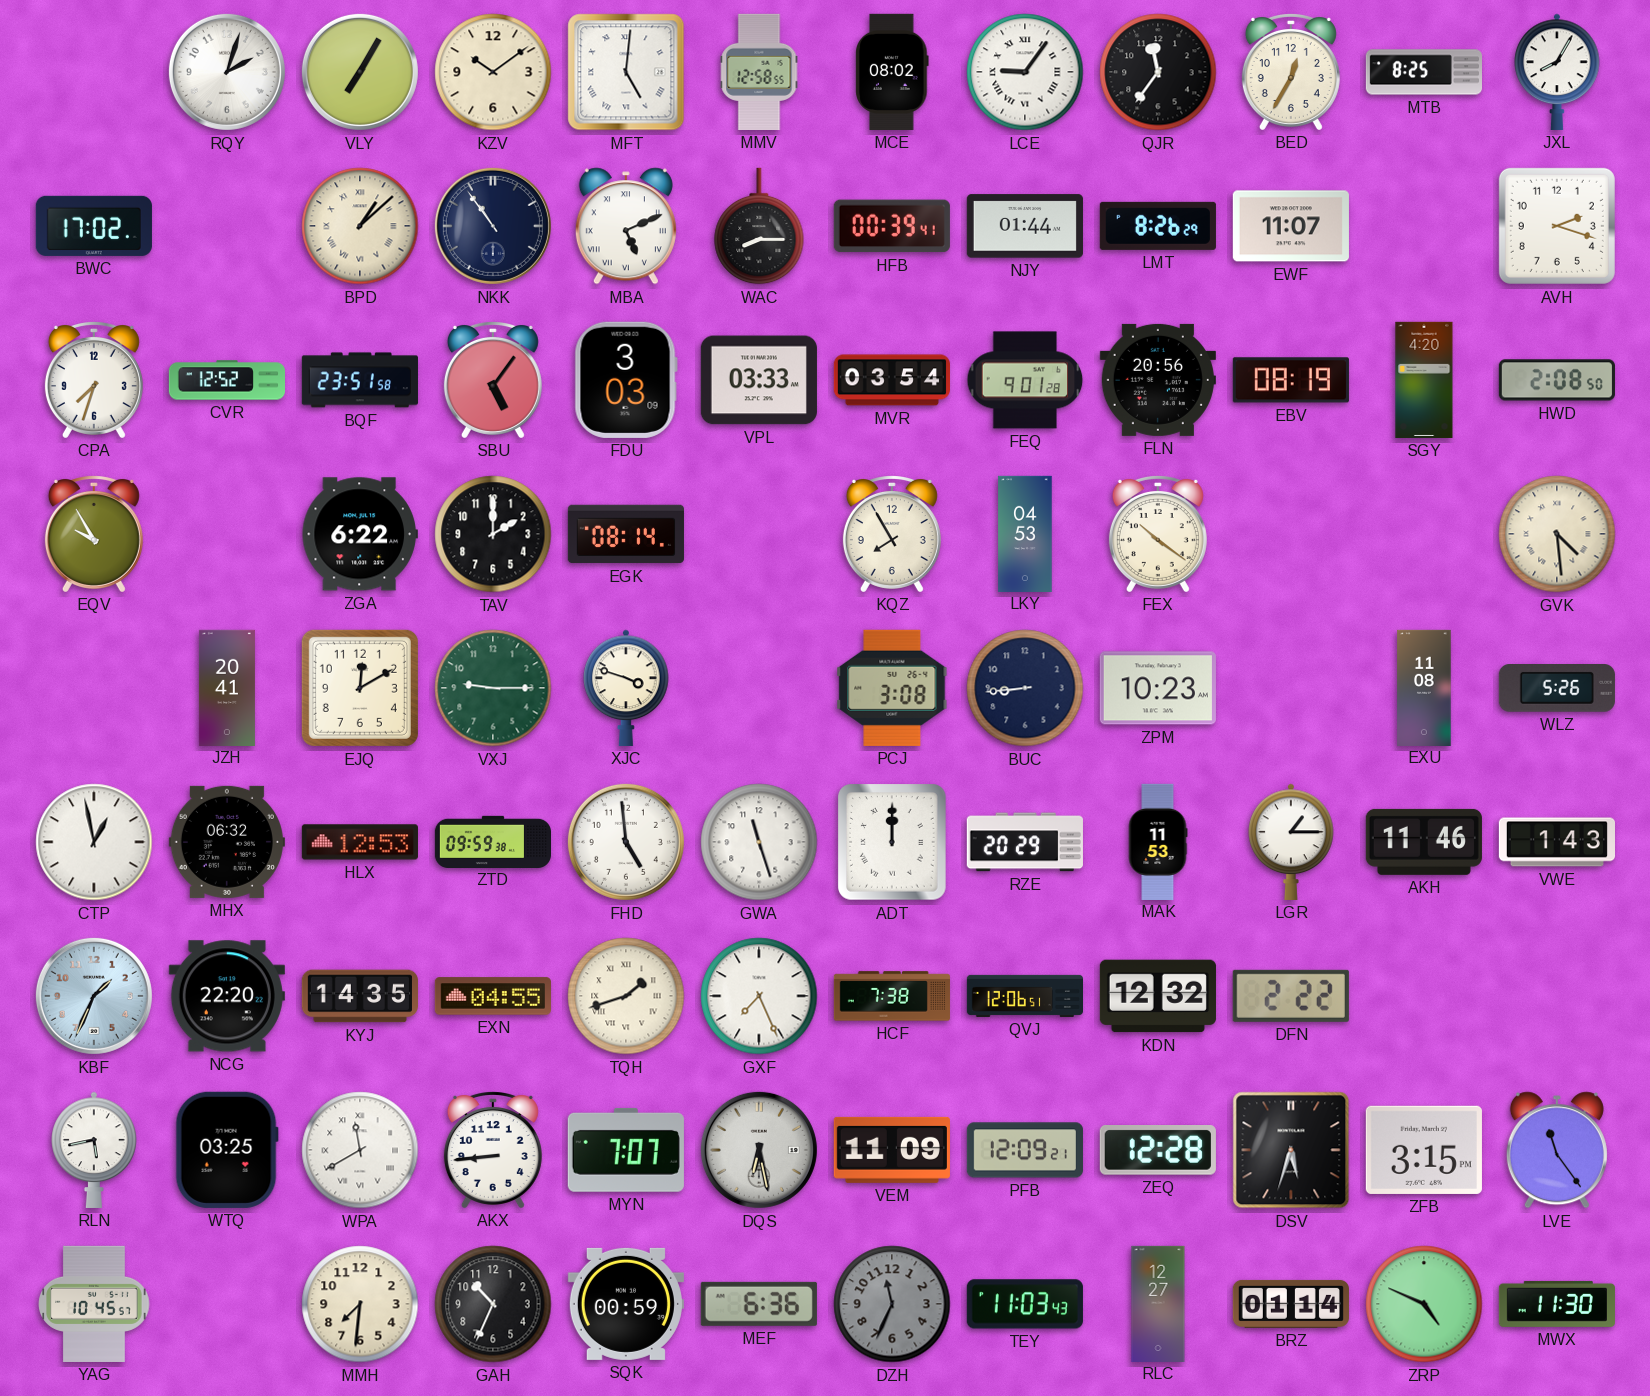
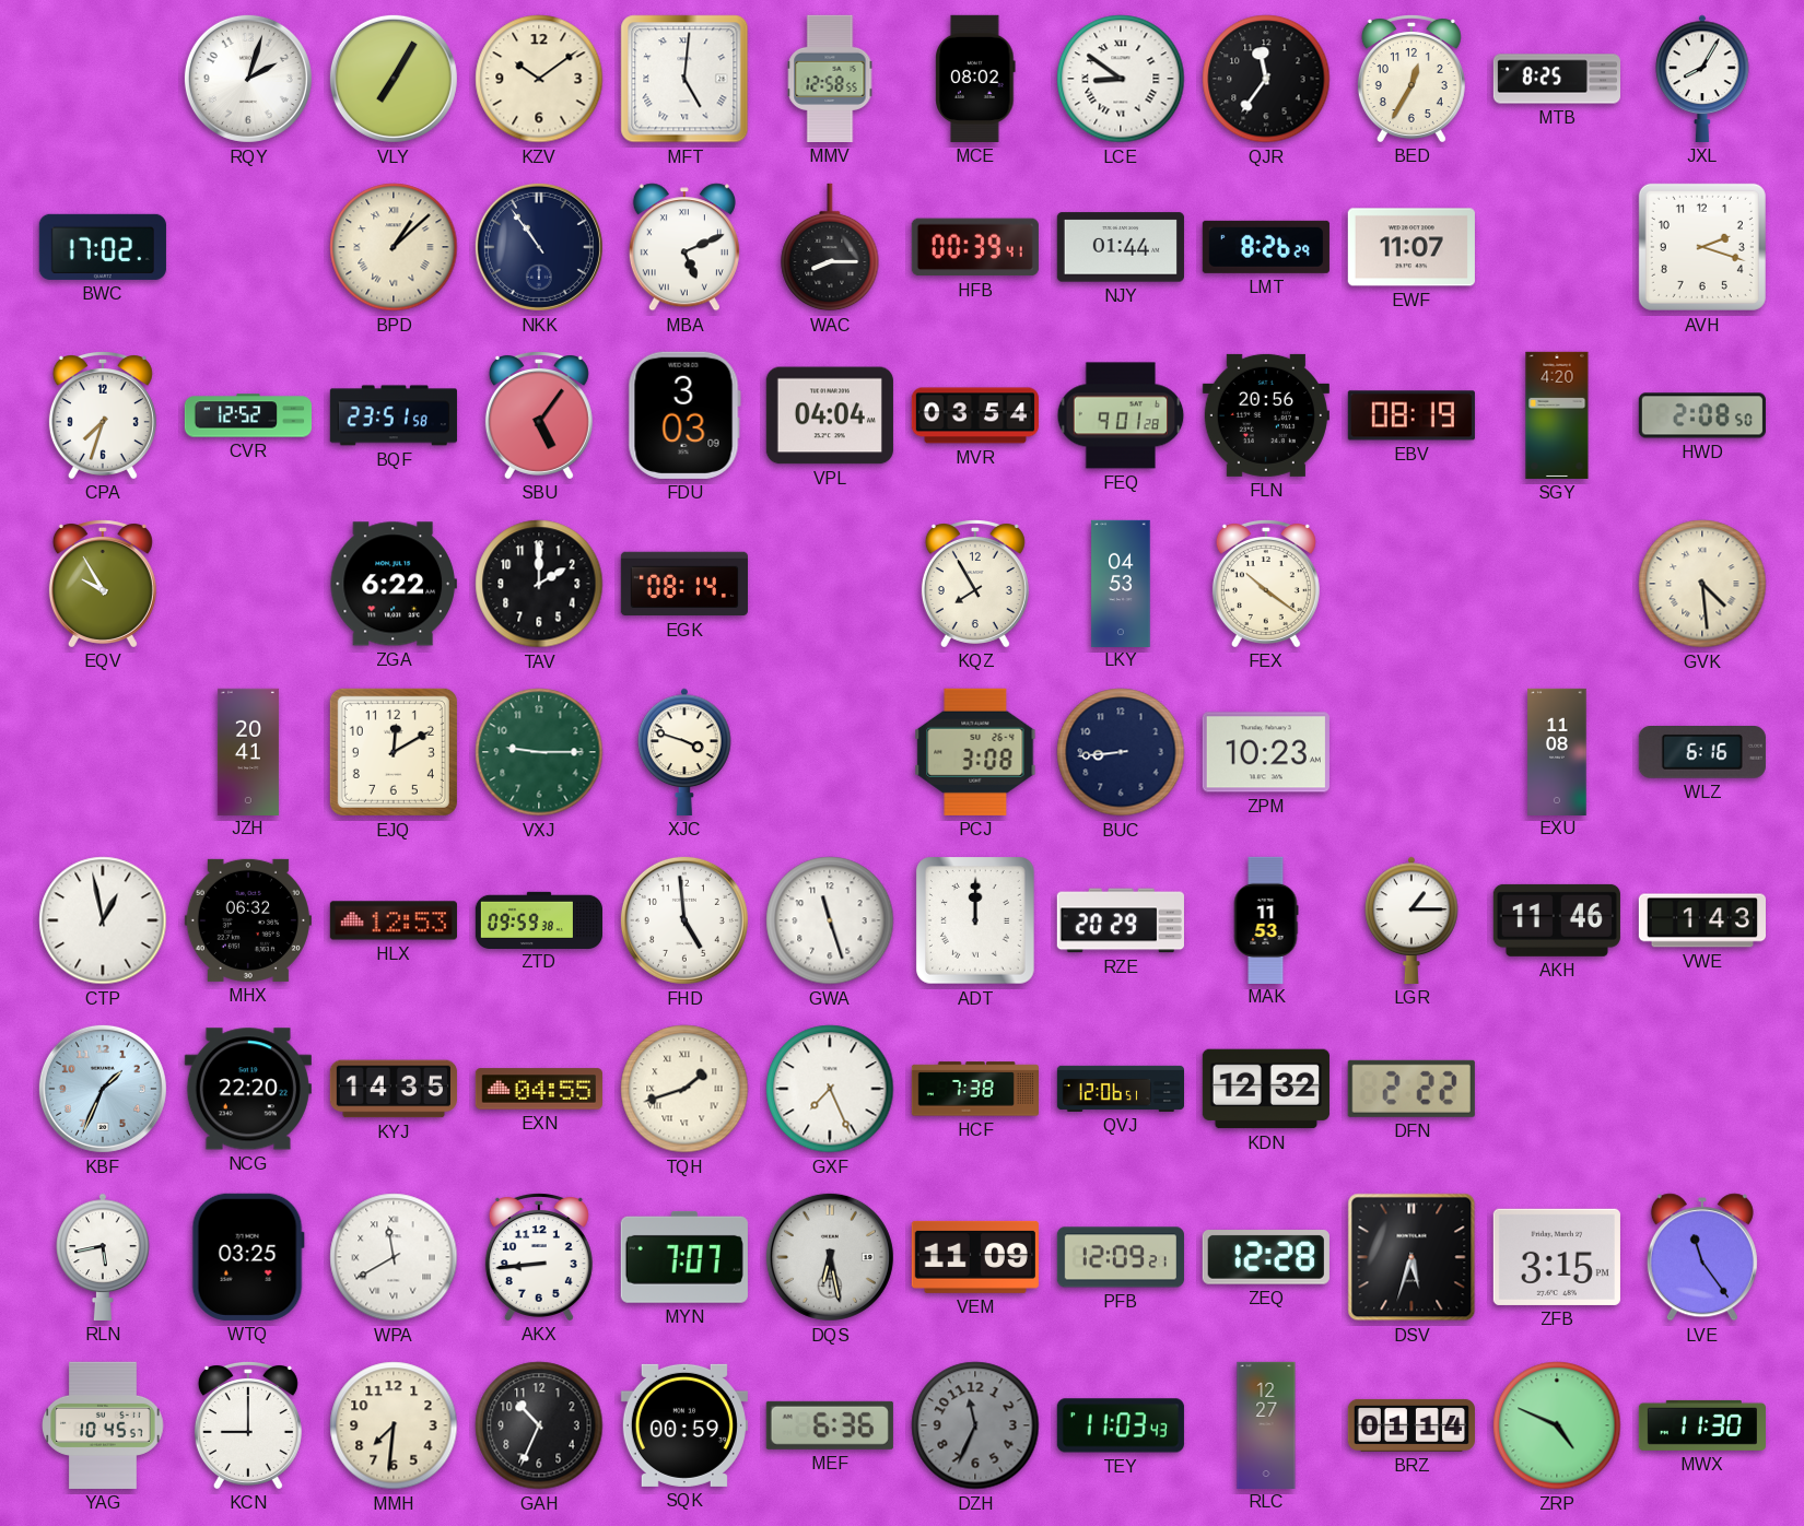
LCE: 9:06 -> 8:51
VPL: 03:33 -> 04:04
WLZ: 5:26 -> 6:16
KCN: none -> 9:00
